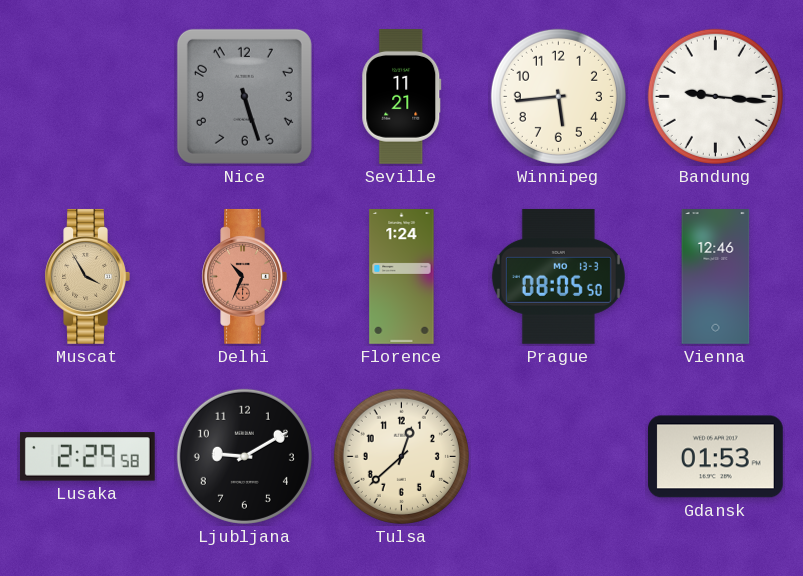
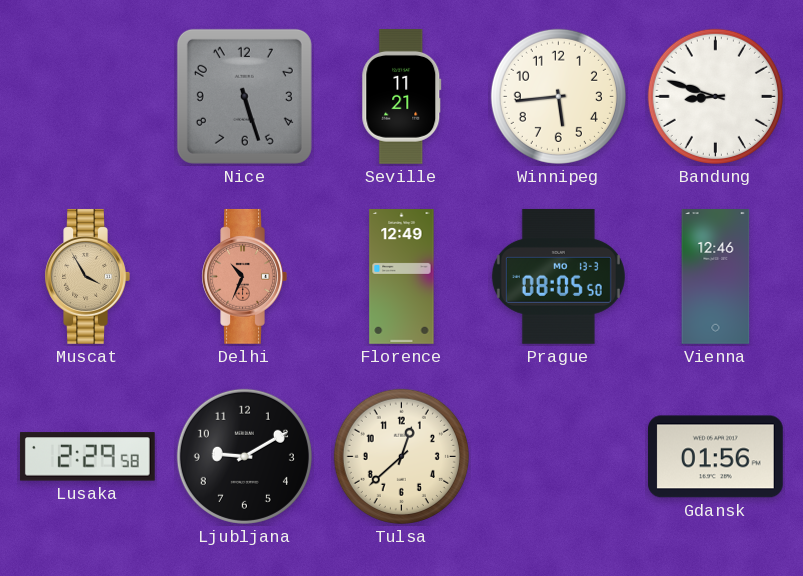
Bandung: 9:16 -> 8:48
Florence: 1:24 -> 12:49
Gdansk: 01:53 -> 01:56
